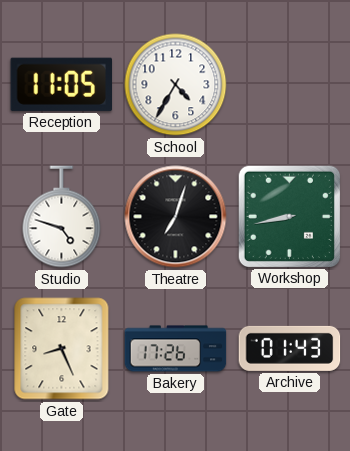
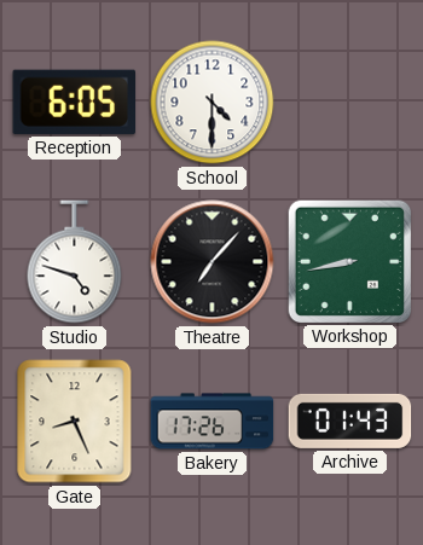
Reception: 11:05 -> 6:05
School: 4:35 -> 4:30
Theatre: 7:03 -> 7:07
